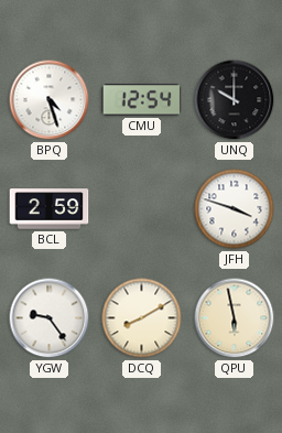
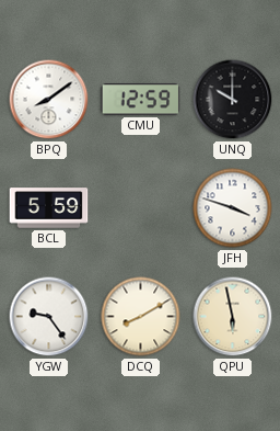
BPQ: 4:27 -> 8:09
CMU: 12:54 -> 12:59
BCL: 2:59 -> 5:59
